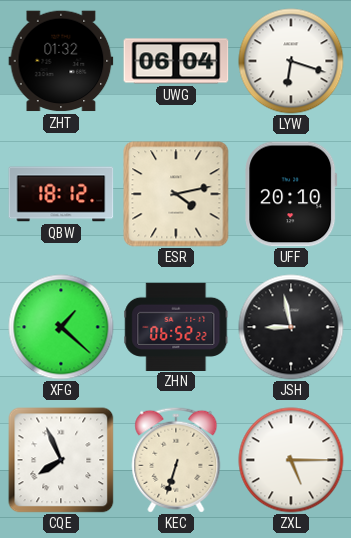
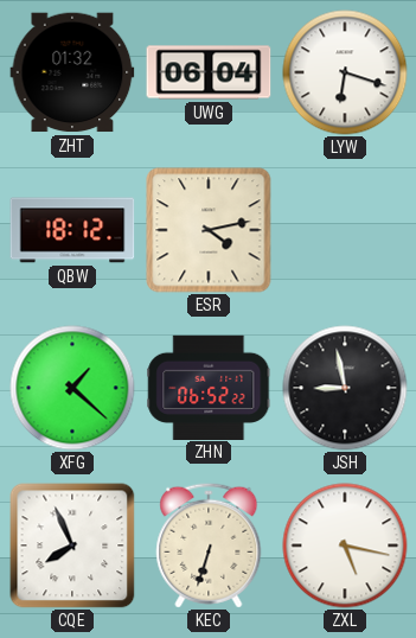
UFF: 20:10 -> none
ZXL: 5:15 -> 5:17
